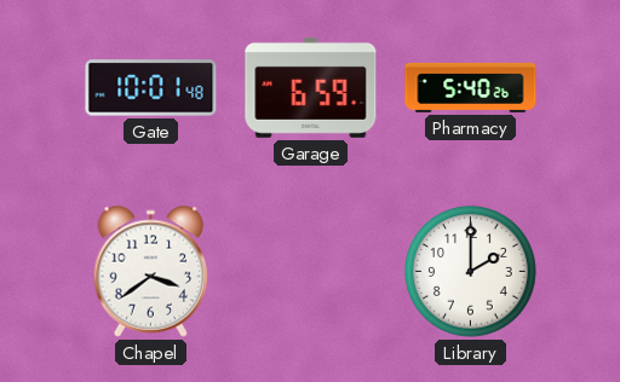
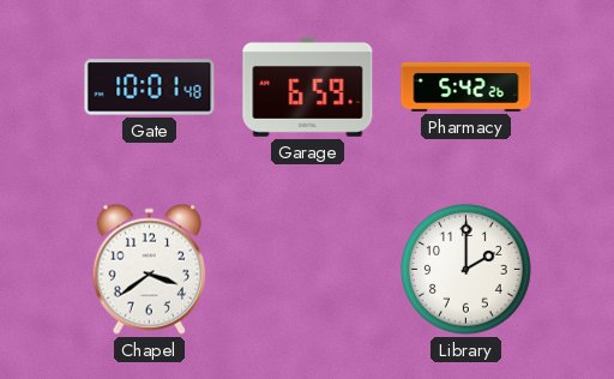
Pharmacy: 5:40 -> 5:42
